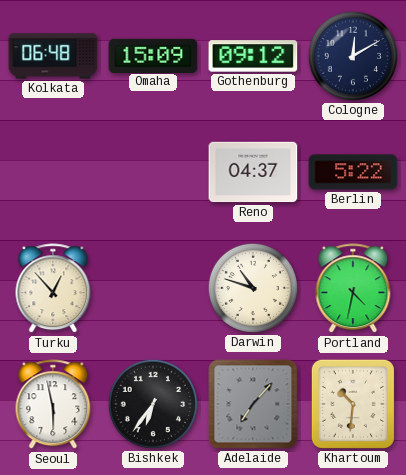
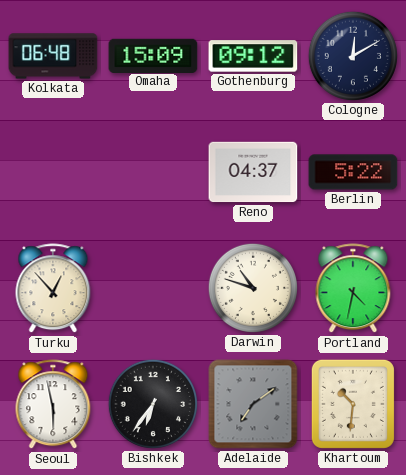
Adelaide: 7:07 -> 7:09
